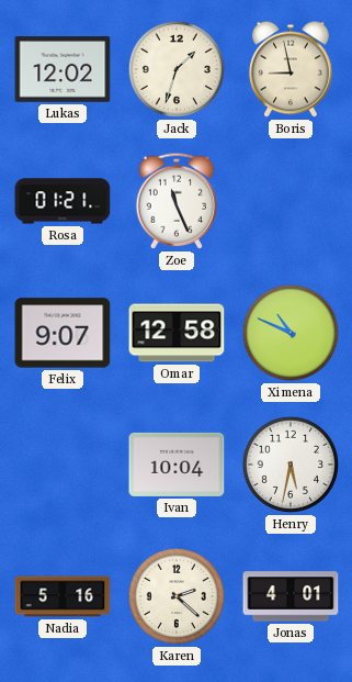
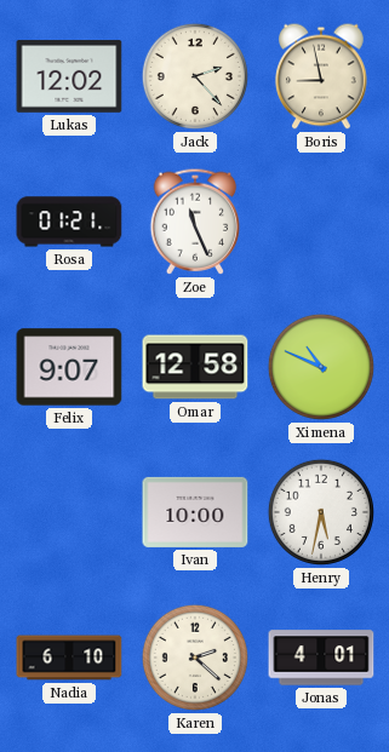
Jack: 1:33 -> 2:23
Ivan: 10:04 -> 10:00
Nadia: 5:16 -> 6:10
